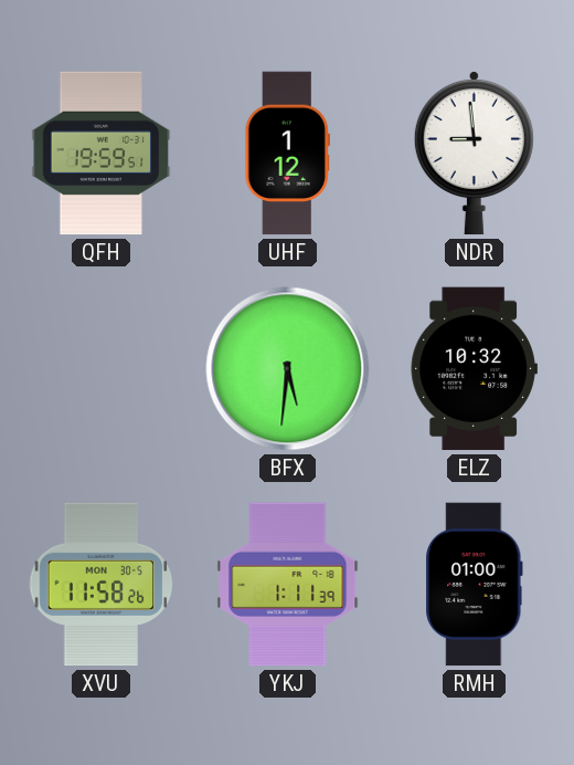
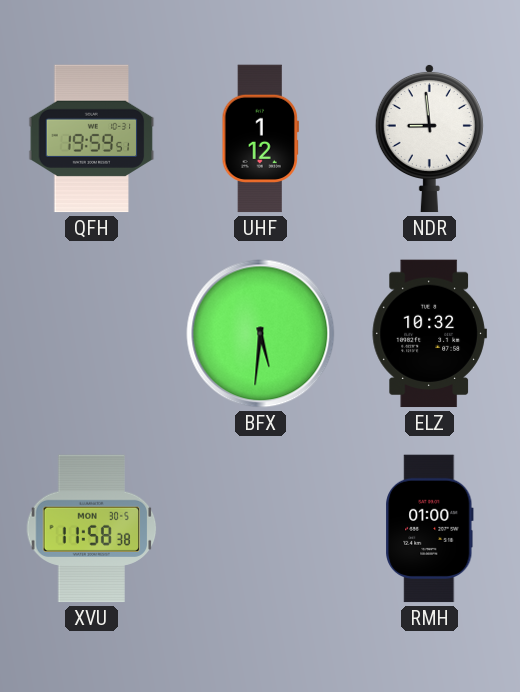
XVU: 11:58:26 -> 11:58:38
YKJ: 1:11 -> none
